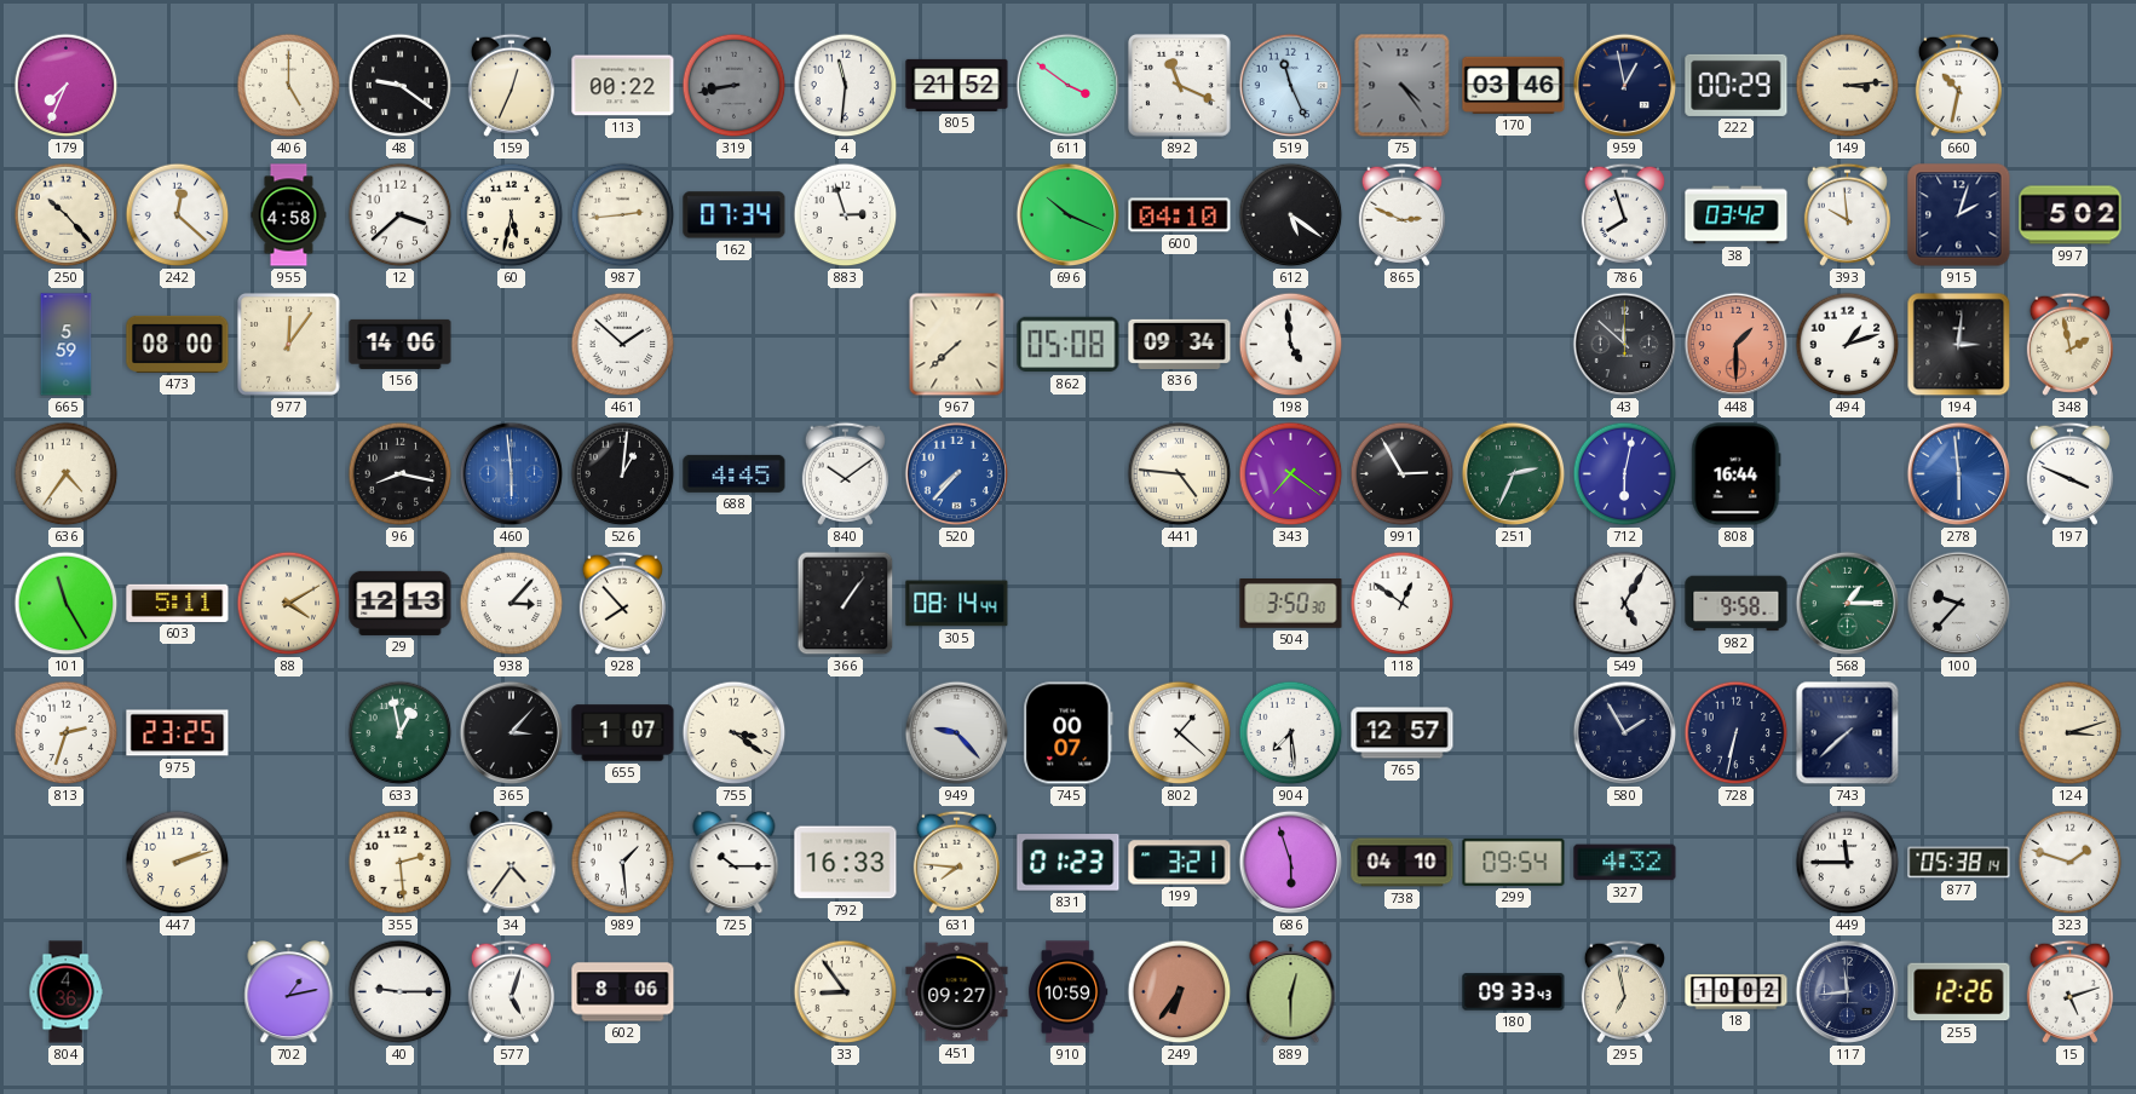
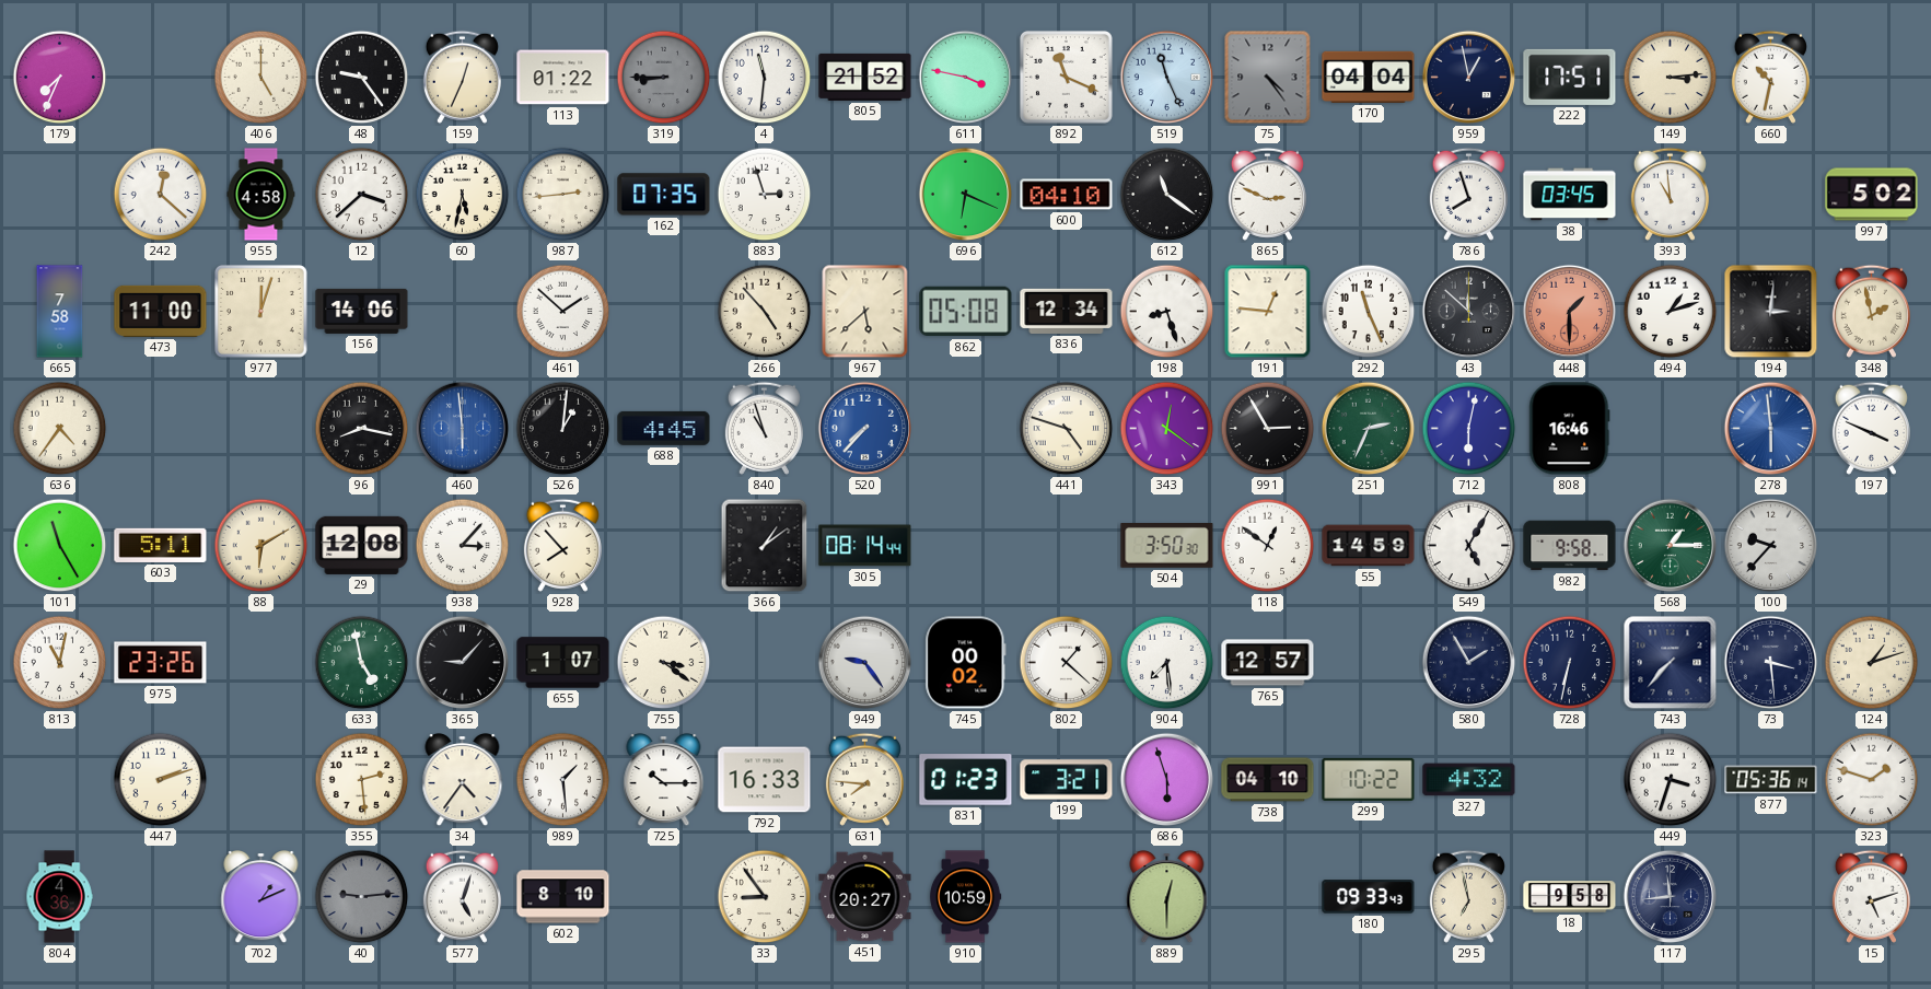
48: 9:21 -> 9:24
113: 00:22 -> 01:22
319: 8:43 -> 8:45
611: 3:51 -> 3:47
170: 03:46 -> 04:04
222: 00:29 -> 17:51
250: 10:23 -> none
162: 07:34 -> 07:35
696: 10:19 -> 6:19
612: 5:21 -> 11:21
38: 03:42 -> 03:45
393: 9:59 -> 10:59
915: 2:03 -> none
665: 5:59 -> 7:58
473: 08:00 -> 11:00
977: 12:06 -> 12:03
266: none -> 4:53
967: 7:38 -> 5:38
836: 09:34 -> 12:34
198: 4:59 -> 8:27
191: none -> 12:46
292: none -> 11:26
840: 10:09 -> 10:57
441: 4:46 -> 4:48
343: 7:21 -> 12:21
808: 16:44 -> 16:46
88: 4:10 -> 6:10
29: 12:13 -> 12:08
366: 1:06 -> 1:09
55: none -> 14:59
813: 2:33 -> 11:02
975: 23:25 -> 23:26
633: 12:58 -> 4:58
365: 3:07 -> 9:07
949: 9:23 -> 9:24
745: 00:07 -> 00:02
743: 7:38 -> 7:37
73: none -> 3:29
124: 3:12 -> 1:12
299: 09:54 -> 10:22
449: 11:45 -> 3:33
877: 05:38 -> 05:36
702: 1:13 -> 1:11
40: 9:15 -> 9:14
40 dial: white -> grey
602: 8:06 -> 8:10
451: 09:27 -> 20:27
249: 6:36 -> none
18: 10:02 -> 9:58
255: 12:26 -> none
